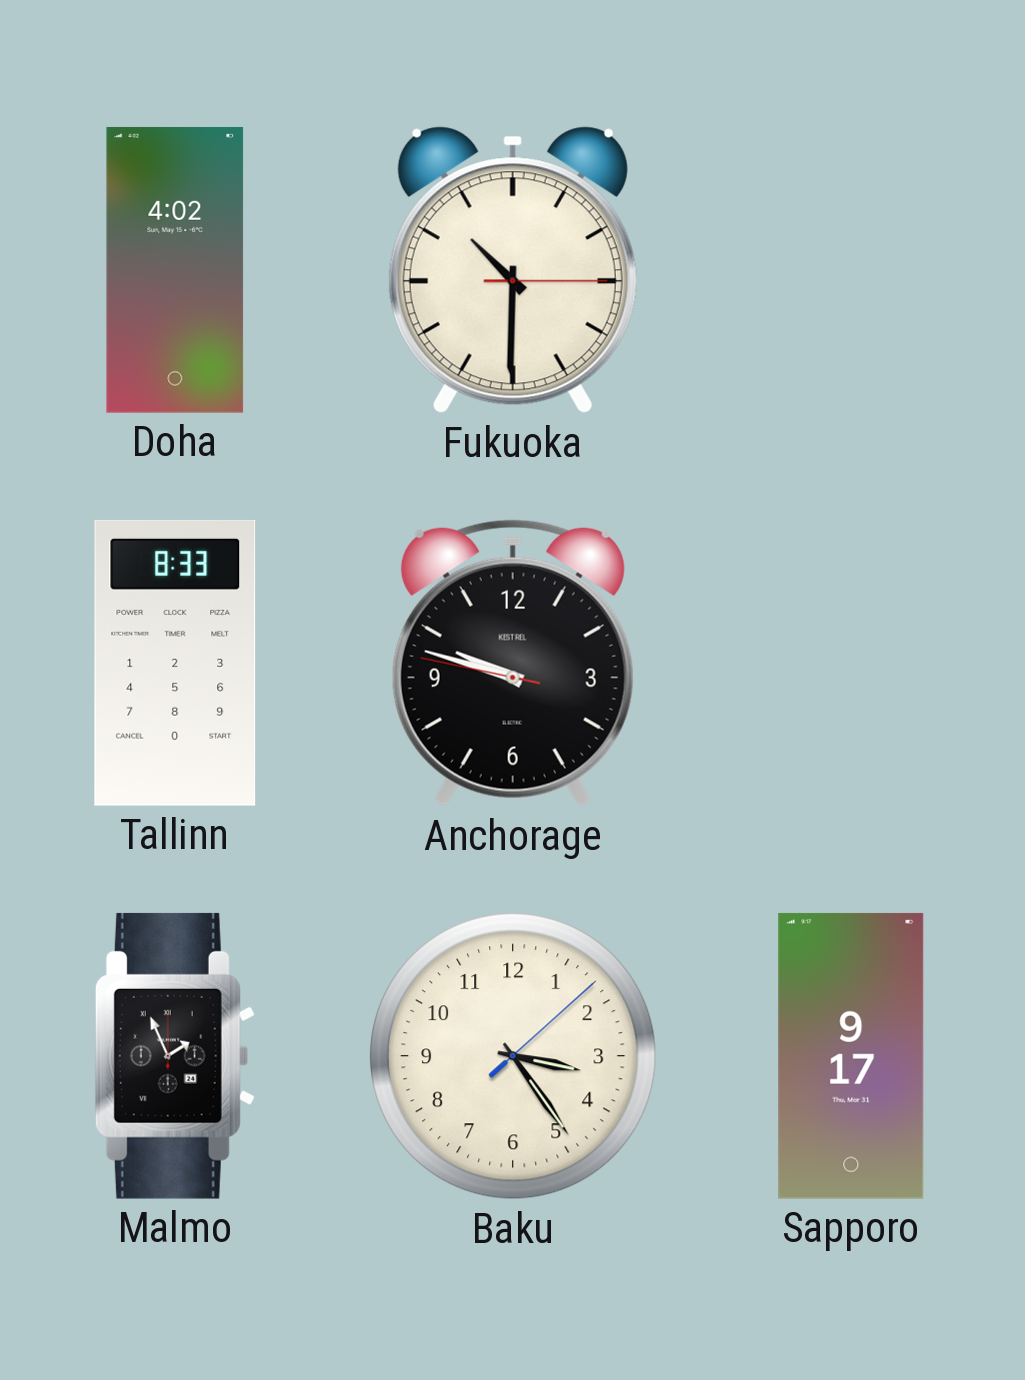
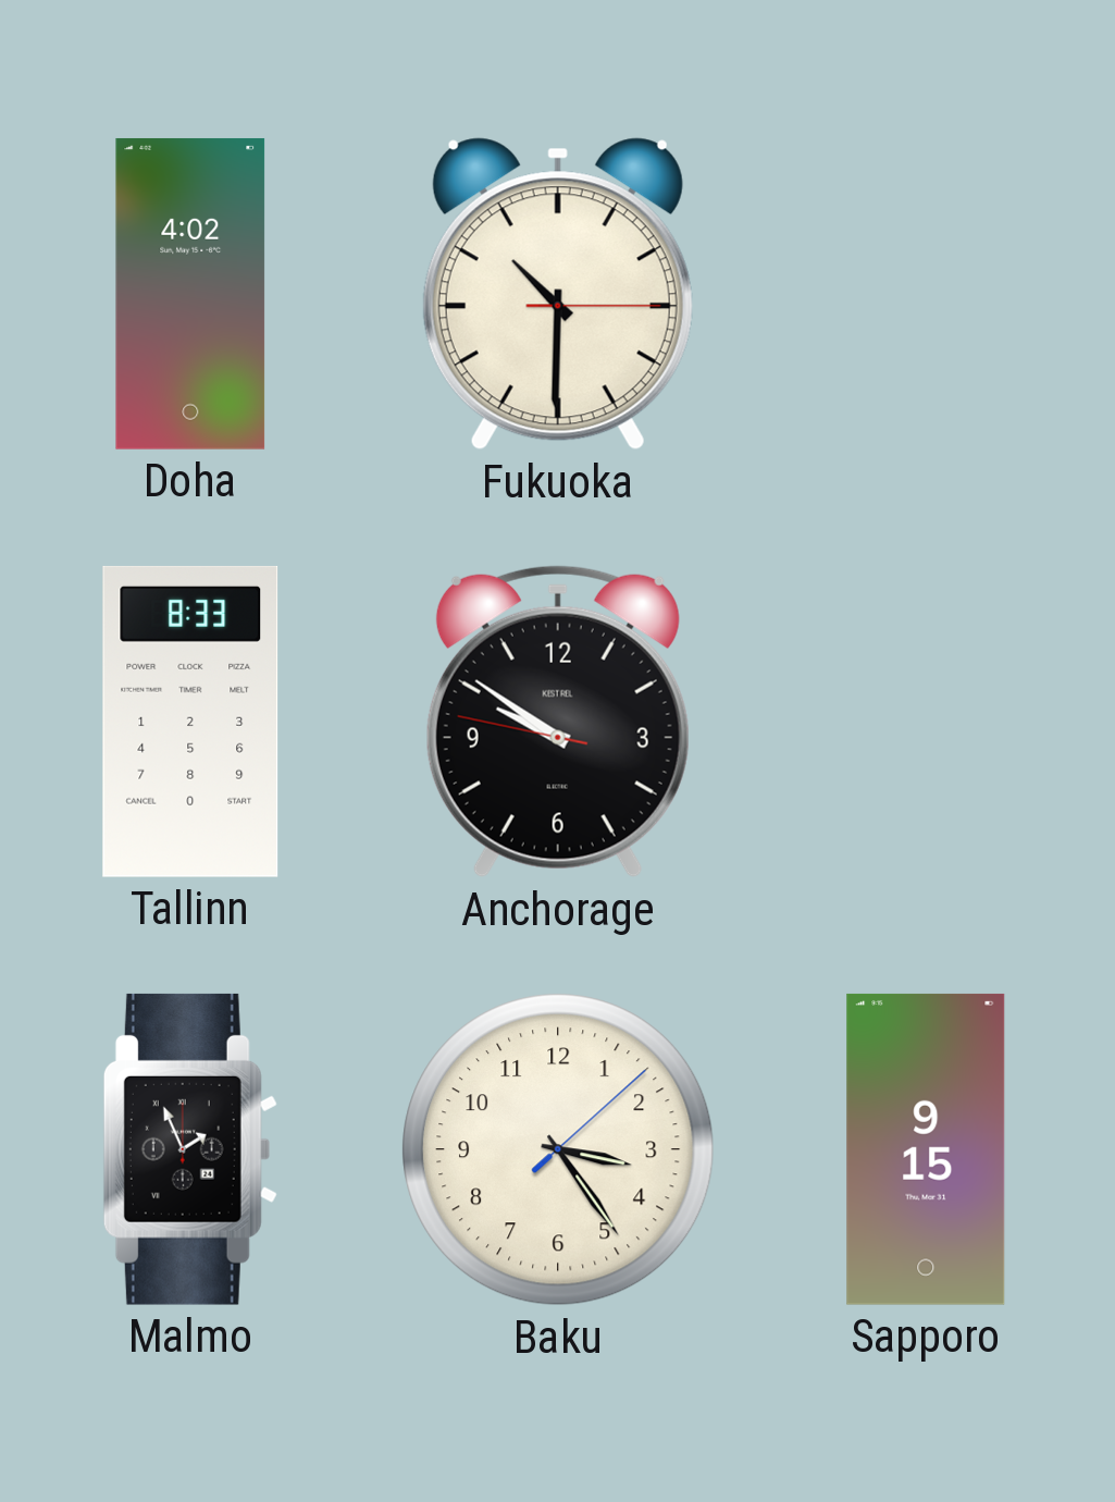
Anchorage: 9:47 -> 9:50
Sapporo: 9:17 -> 9:15
